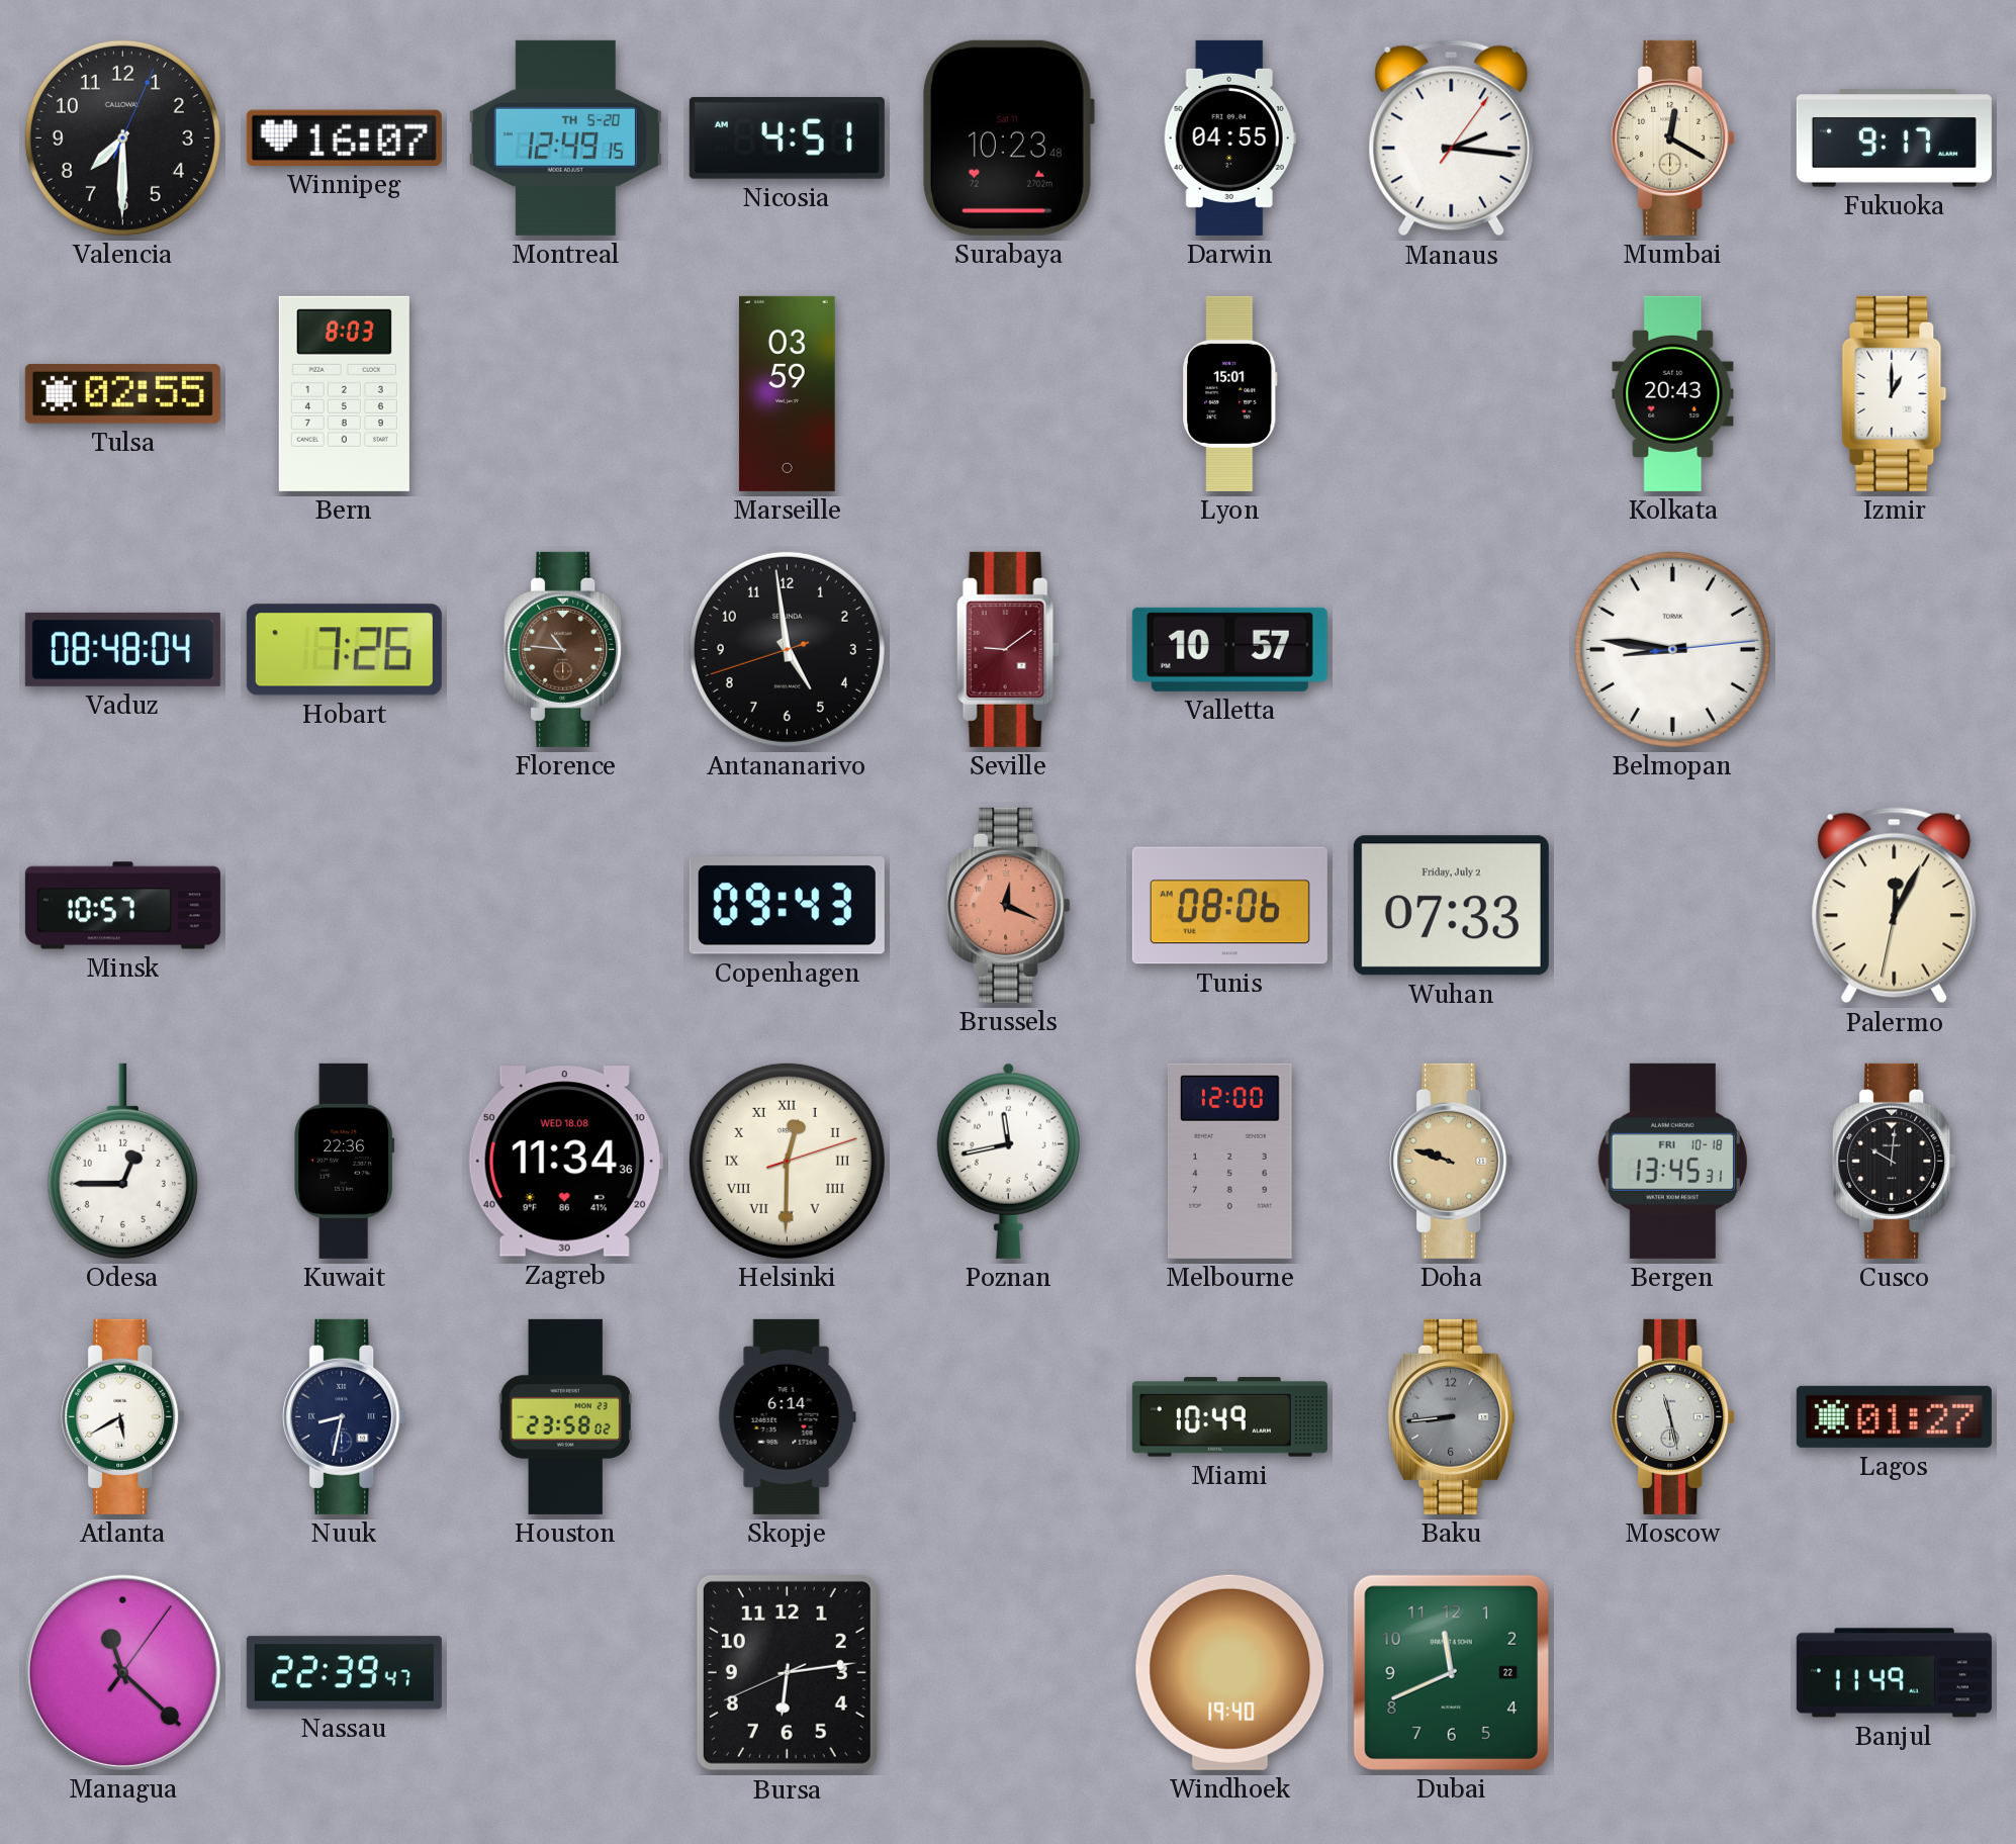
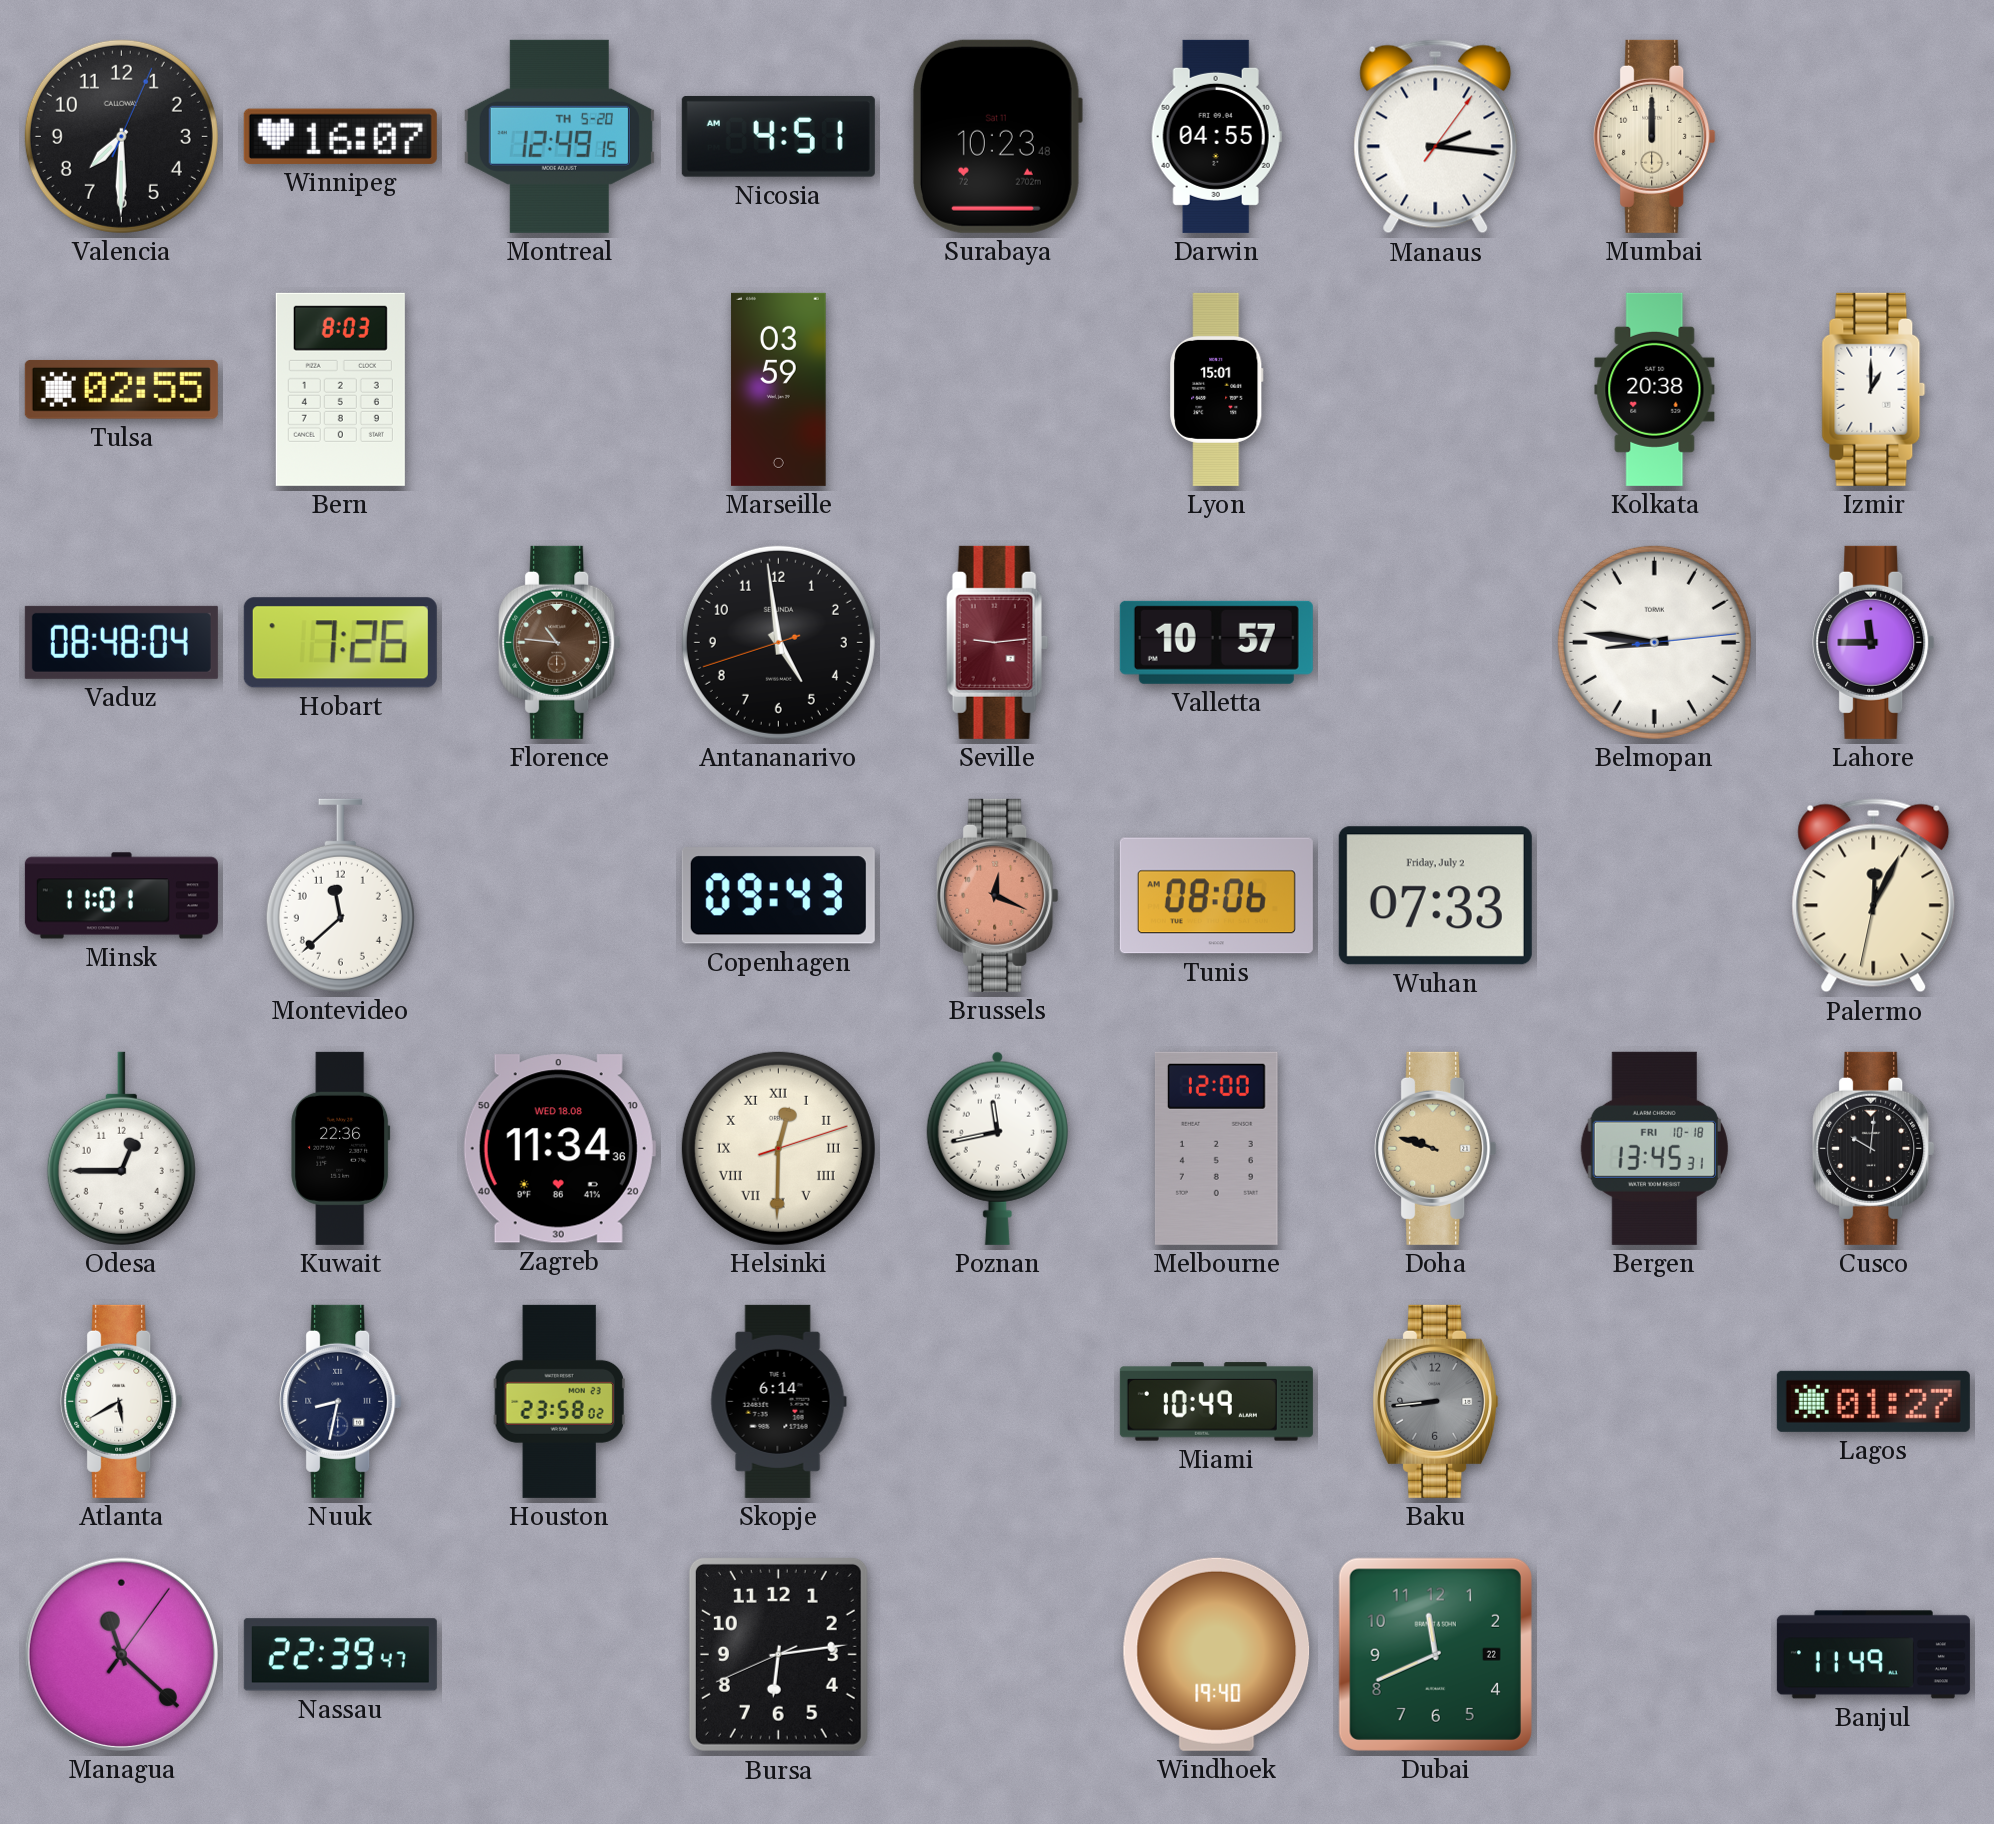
Mumbai: 12:20 -> 12:00
Fukuoka: 9:17 -> none
Kolkata: 20:43 -> 20:38
Seville: 9:09 -> 9:14
Lahore: none -> 11:45
Minsk: 10:57 -> 11:01
Montevideo: none -> 11:38
Moscow: 11:28 -> none
